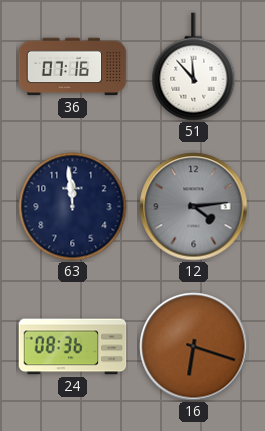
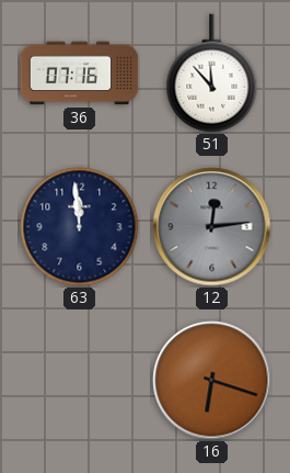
12: 4:14 -> 12:14
24: 08:36 -> none
